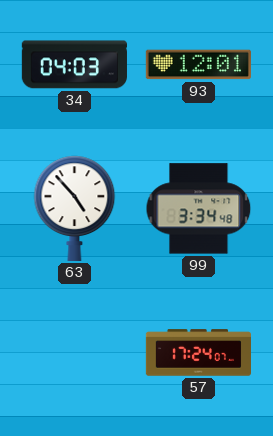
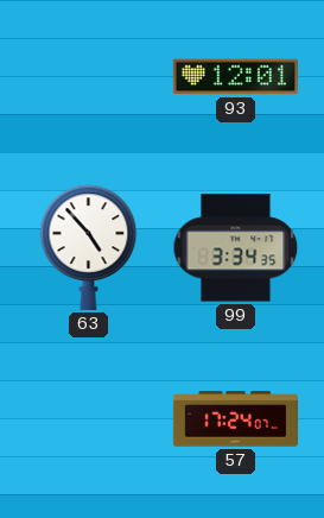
34: 04:03 -> none
99: 3:34:48 -> 3:34:35
